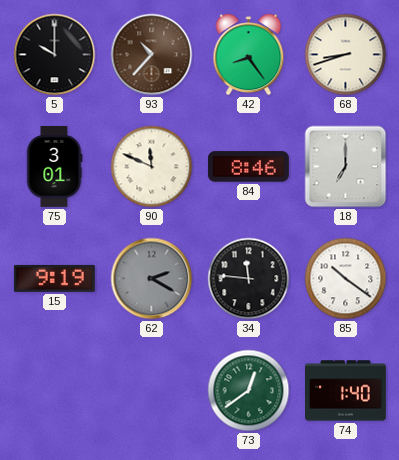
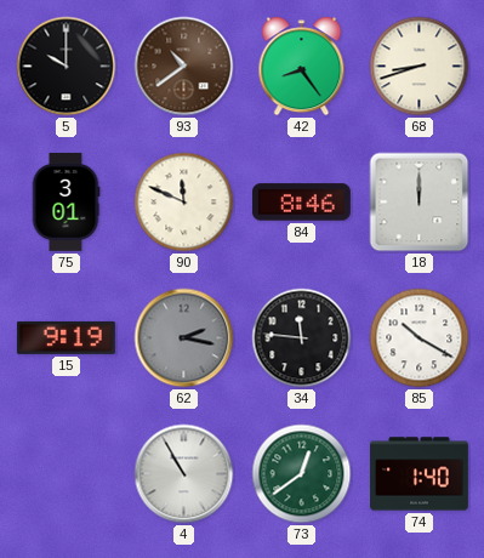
93: 10:37 -> 10:39
18: 7:00 -> 12:00
62: 2:20 -> 2:17
85: 10:21 -> 10:20
4: none -> 10:55
